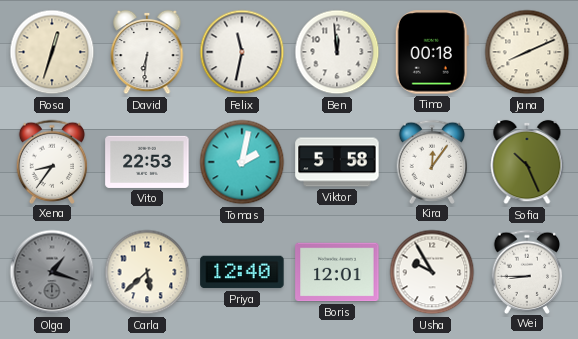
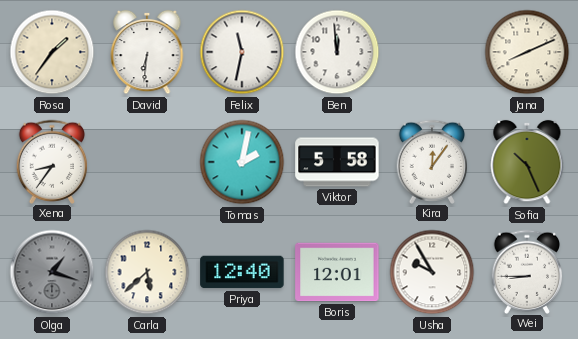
Rosa: 12:33 -> 1:36
Timo: 00:18 -> none
Vito: 22:53 -> none
